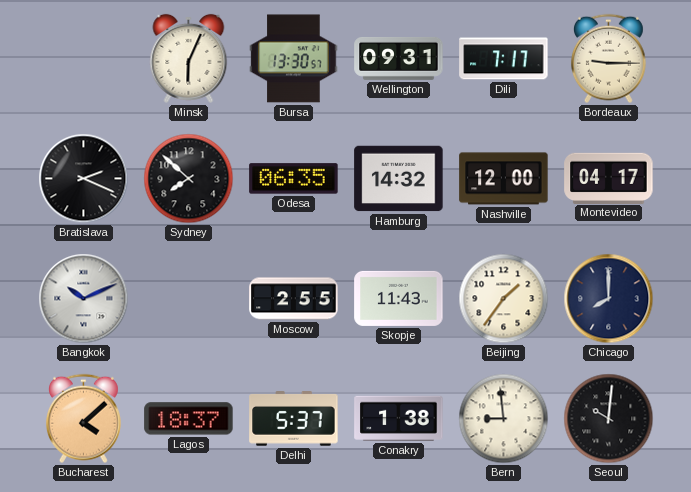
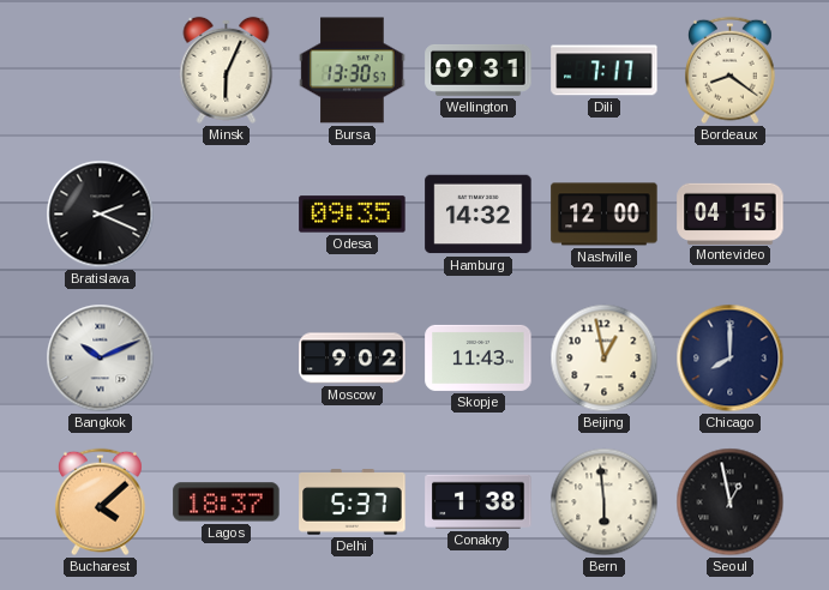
Bordeaux: 9:15 -> 8:21
Sydney: 7:52 -> none
Odesa: 06:35 -> 09:35
Montevideo: 04:17 -> 04:15
Moscow: 2:55 -> 9:02
Beijing: 1:36 -> 12:58
Bern: 8:59 -> 5:59
Seoul: 10:01 -> 12:58
